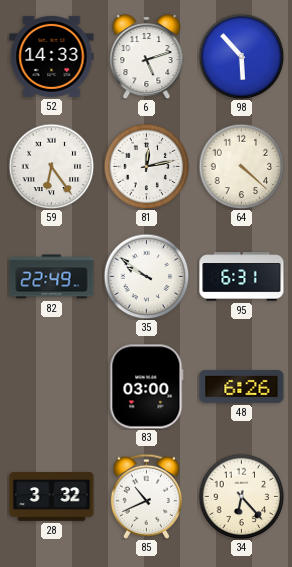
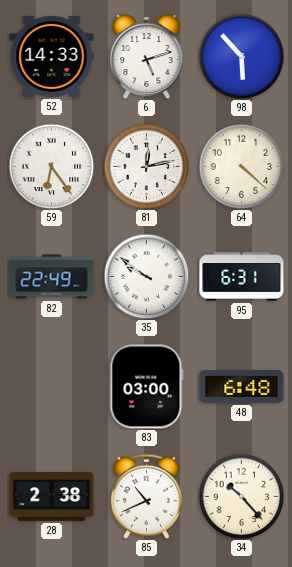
48: 6:26 -> 6:48
28: 3:32 -> 2:38
34: 6:23 -> 10:23
